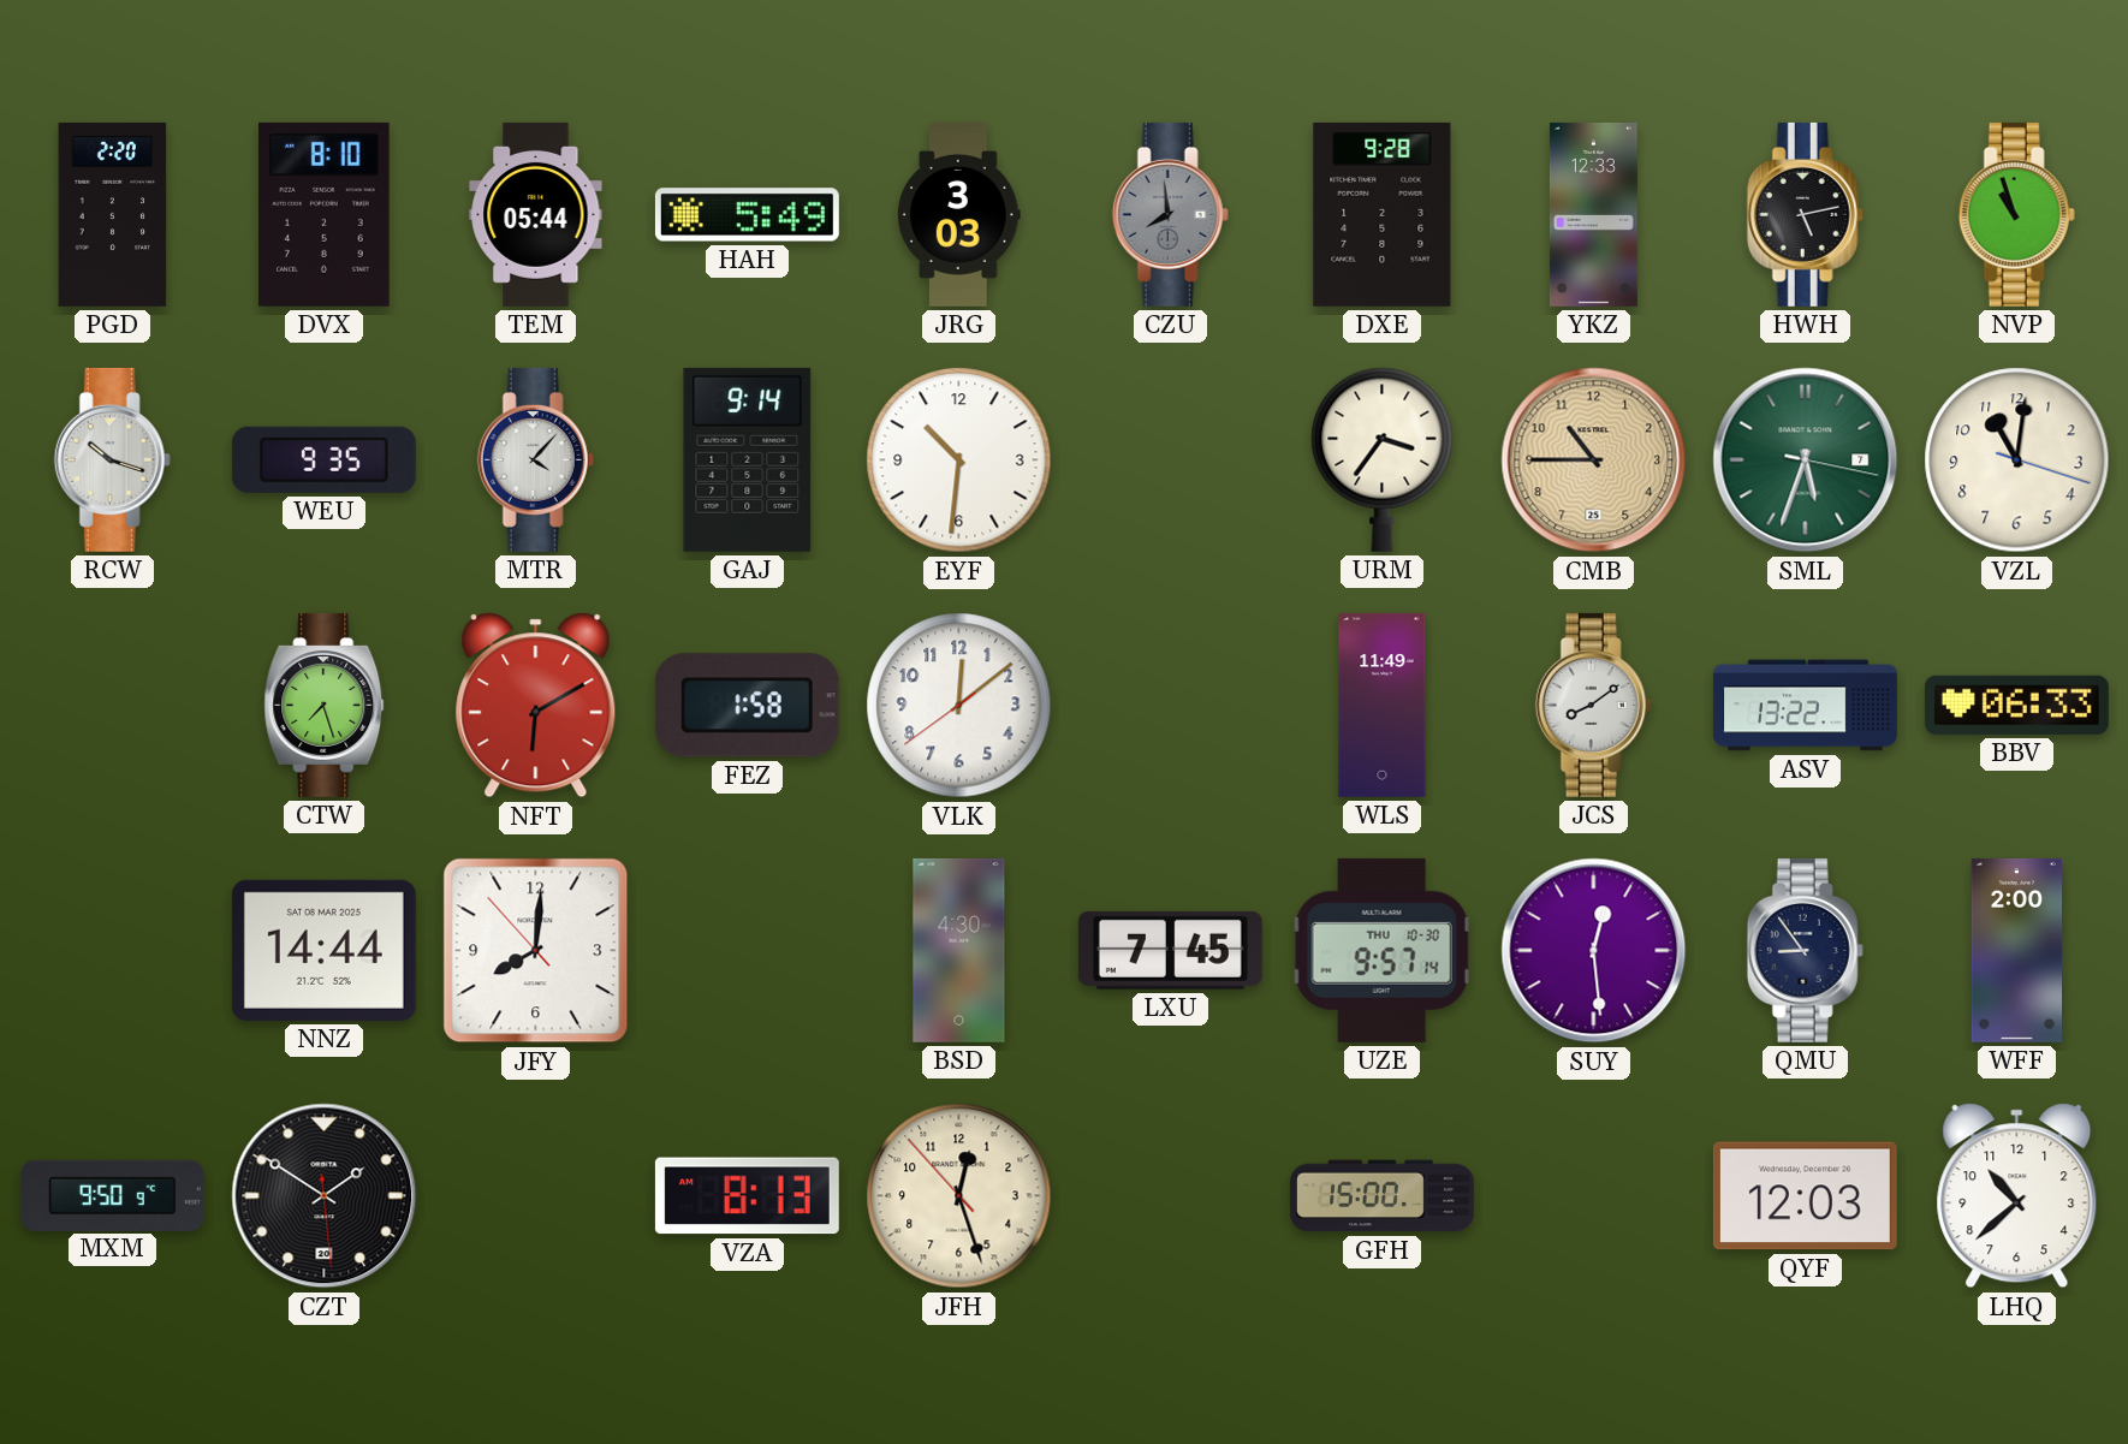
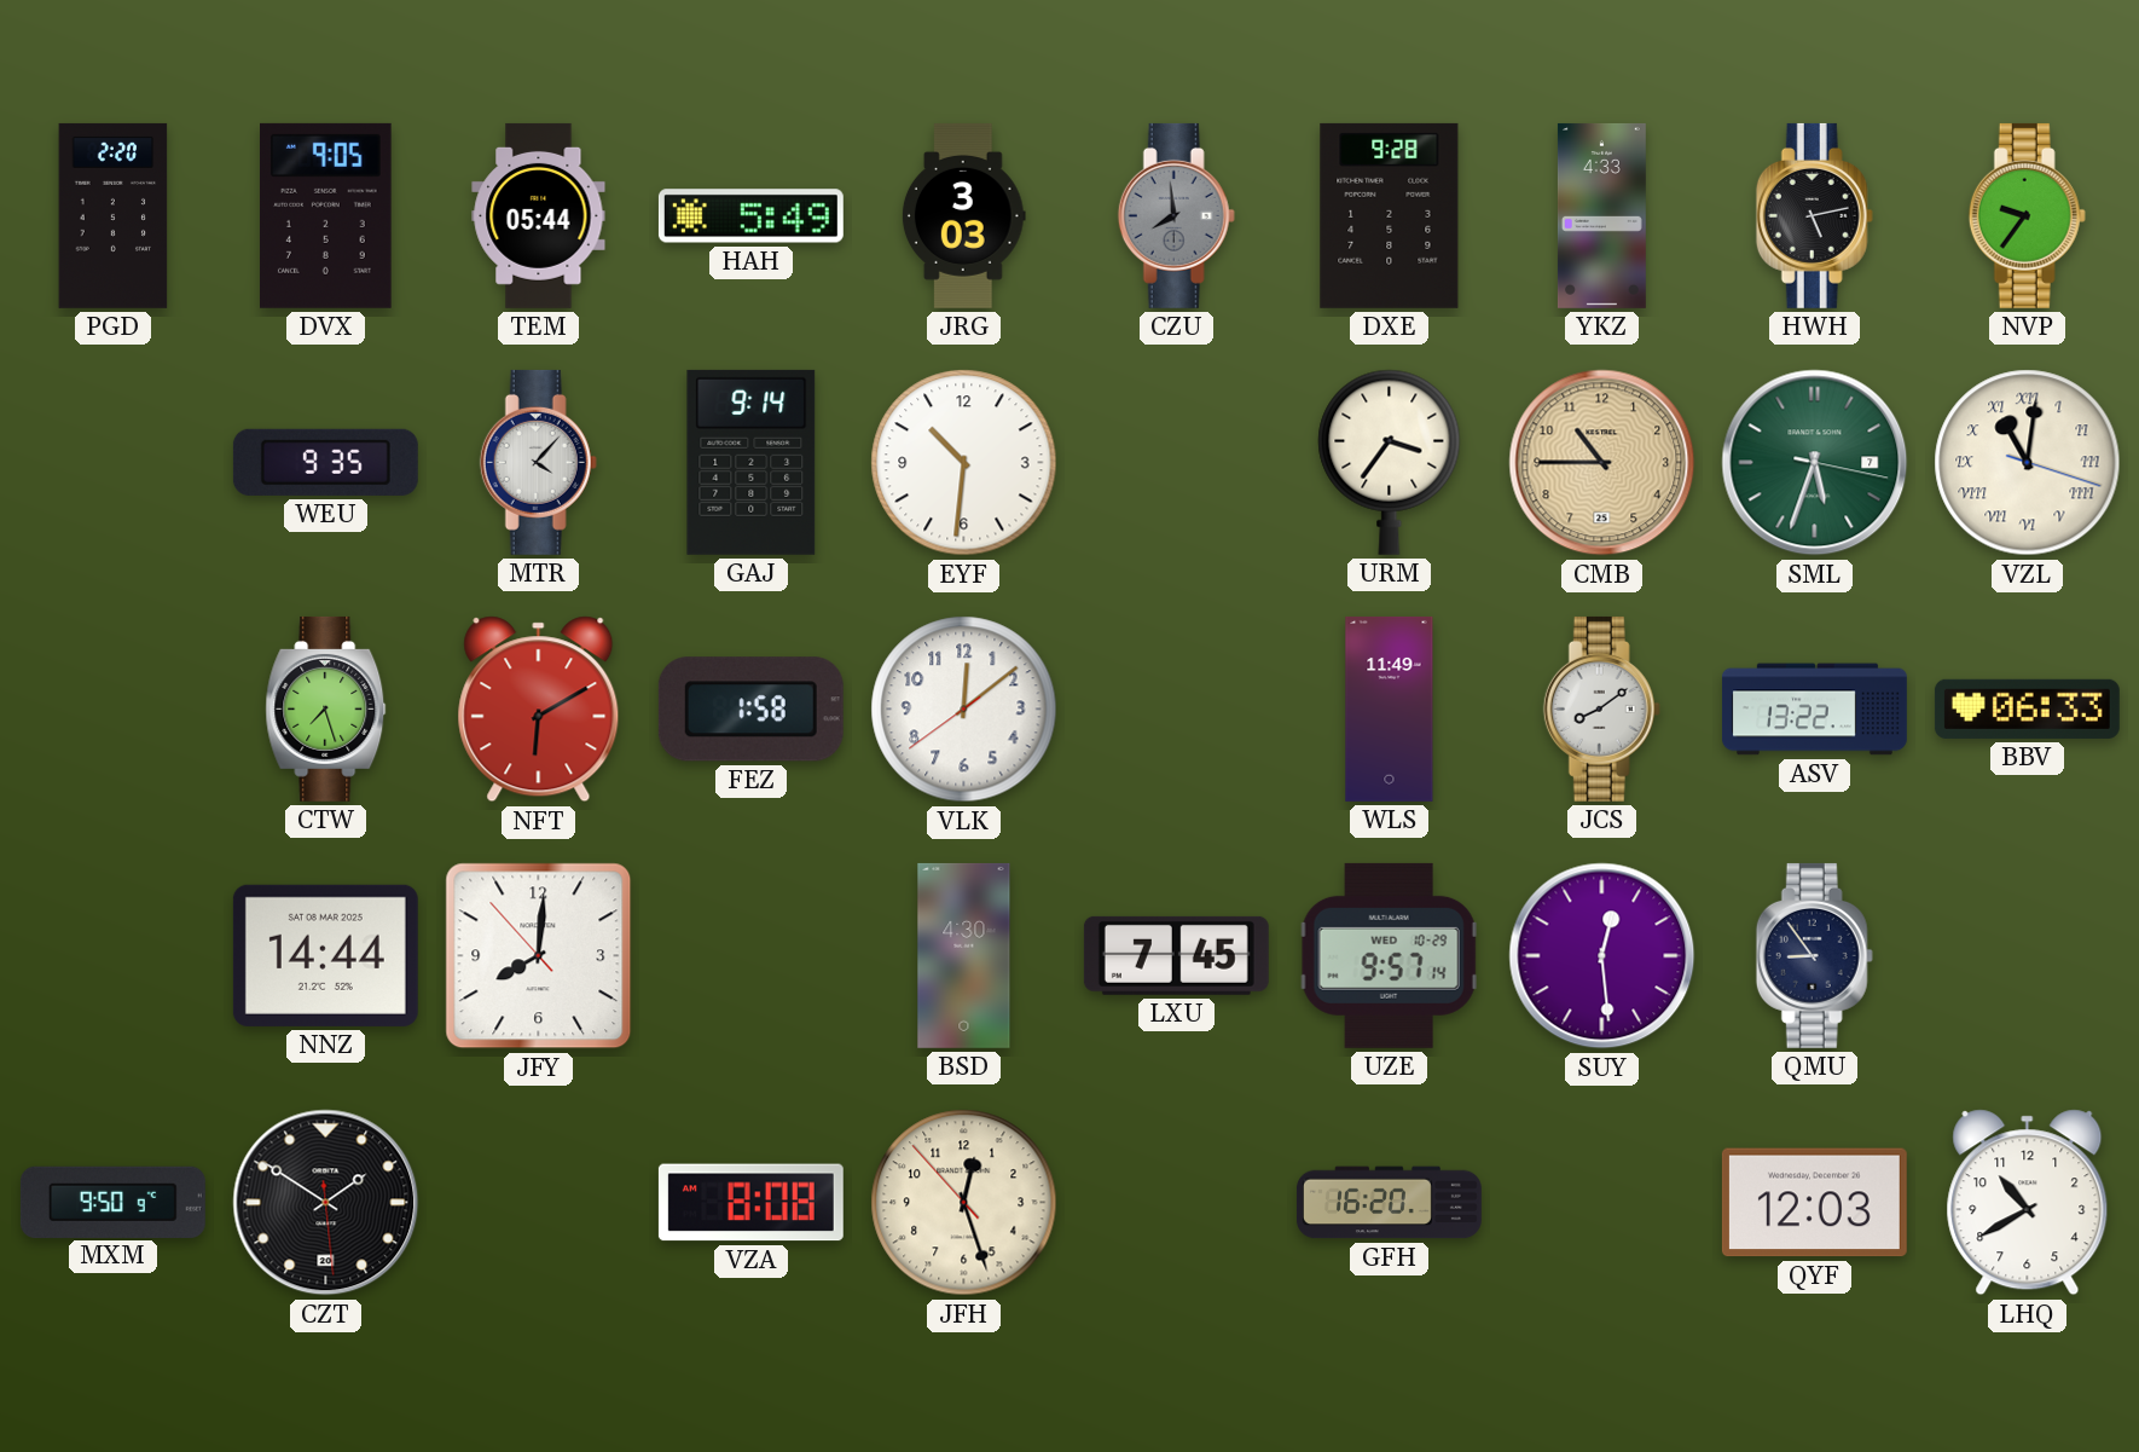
DVX: 8:10 -> 9:05
YKZ: 12:33 -> 4:33
NVP: 10:57 -> 9:36
RCW: 10:18 -> none
VZL numerals: Arabic -> Roman
UZE date: THU 10-30 -> WED 10-29
WFF: 2:00 -> none
VZA: 8:13 -> 8:08
GFH: 15:00 -> 16:20
LHQ: 10:38 -> 10:40
